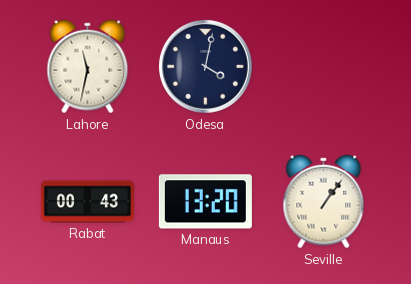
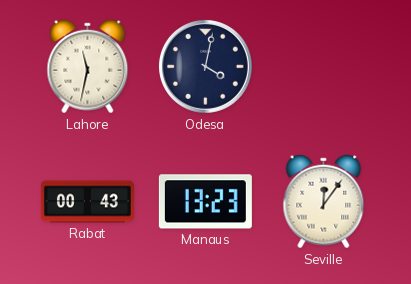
Manaus: 13:20 -> 13:23
Seville: 1:06 -> 12:06
